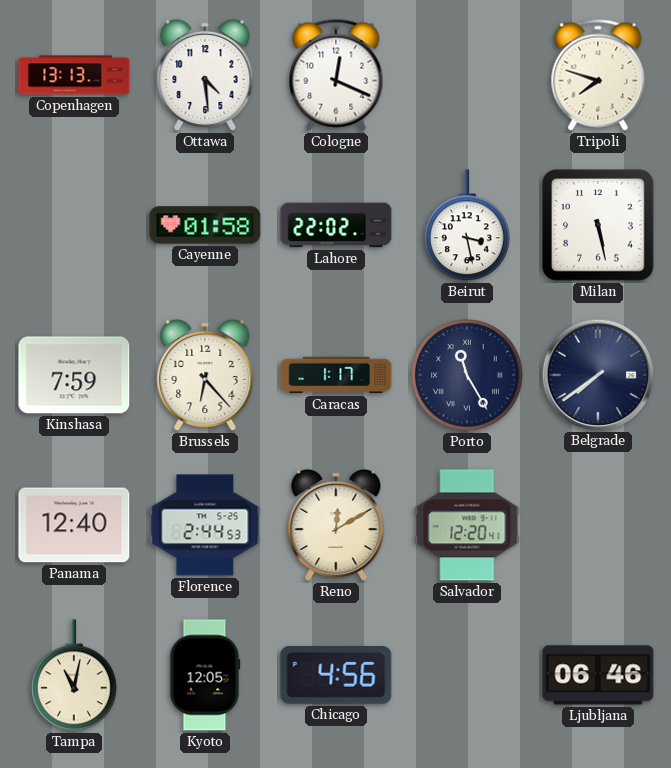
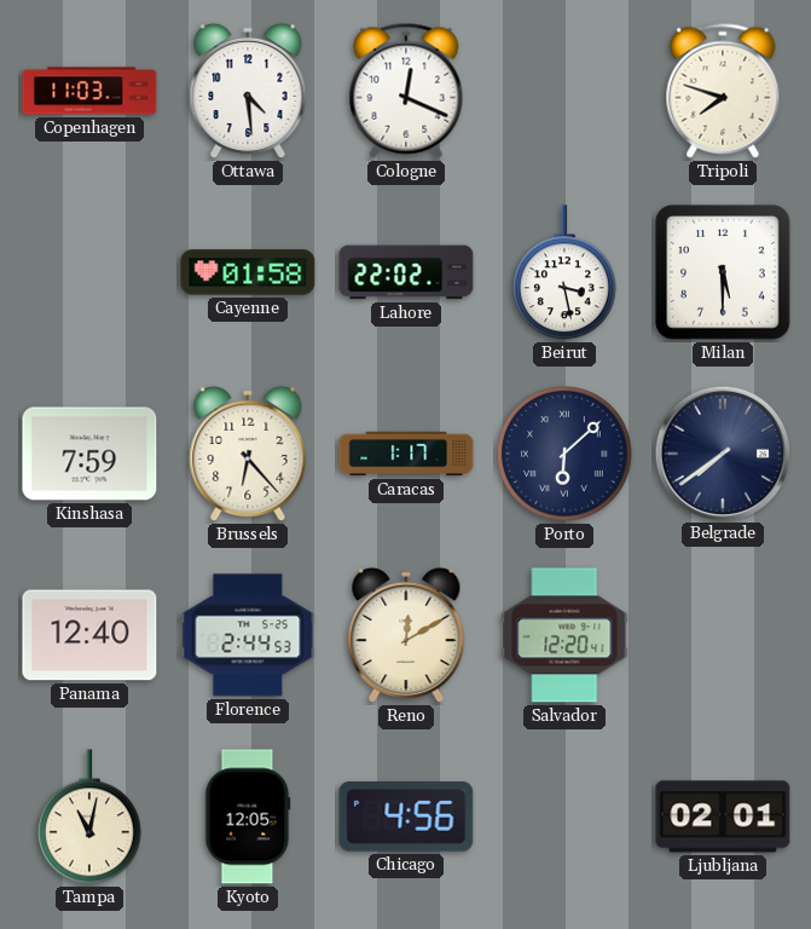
Copenhagen: 13:13 -> 11:03
Milan: 5:28 -> 5:30
Porto: 11:25 -> 6:08
Ljubljana: 06:46 -> 02:01
